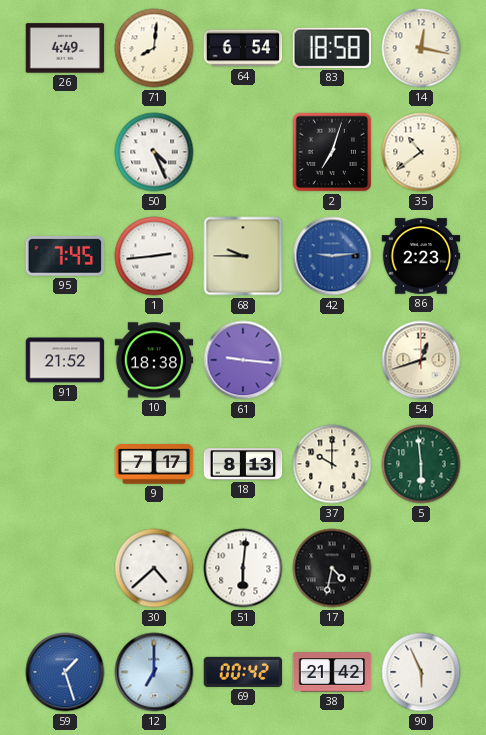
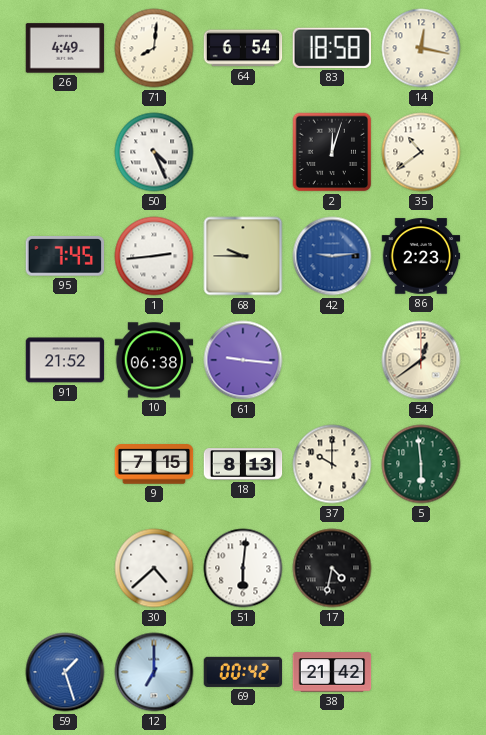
2: 7:03 -> 12:03
10: 18:38 -> 06:38
54: 12:42 -> 12:39
9: 7:17 -> 7:15
90: 5:56 -> none
